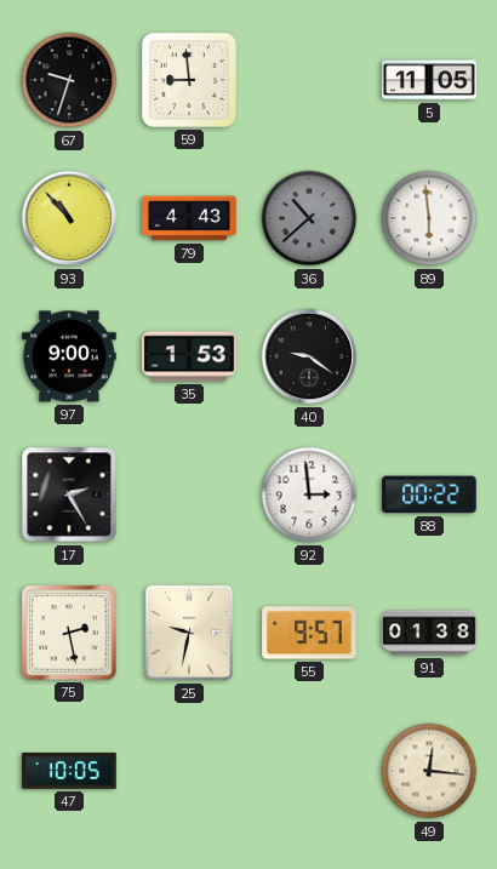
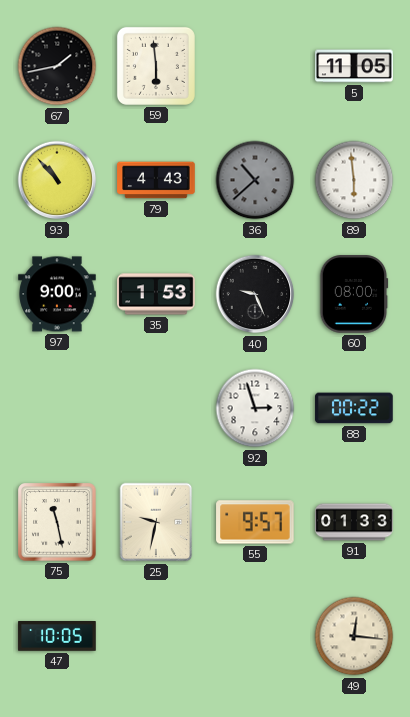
67: 9:33 -> 1:43
59: 8:59 -> 5:59
40: 9:21 -> 9:26
60: none -> 08:00
17: 2:25 -> none
92: 2:59 -> 2:57
75: 2:28 -> 11:28
91: 01:38 -> 01:33
